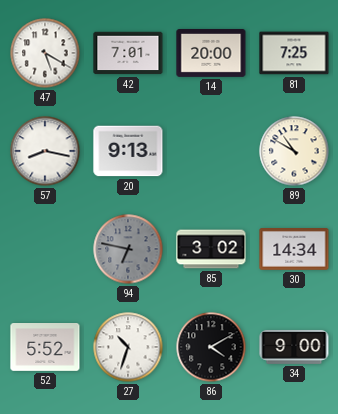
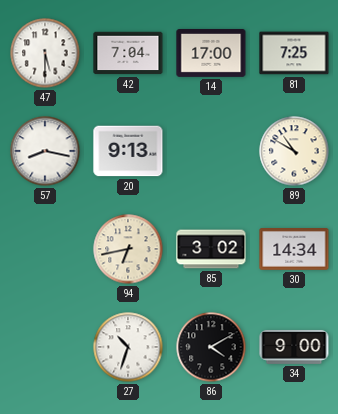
47: 5:20 -> 5:30
42: 7:01 -> 7:04
14: 20:00 -> 17:00
94: 6:47 -> 6:43
94 dial: grey -> cream
52: 5:52 -> none
